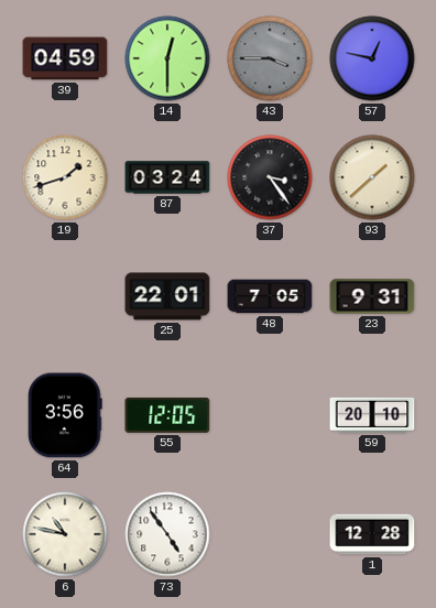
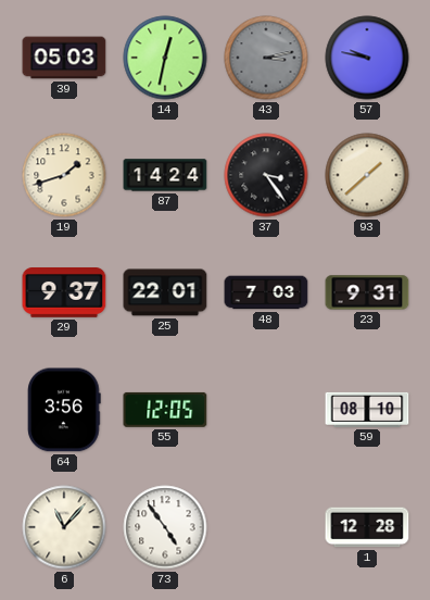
39: 04:59 -> 05:03
14: 12:30 -> 12:32
43: 3:45 -> 3:13
57: 12:47 -> 9:47
87: 03:24 -> 14:24
29: none -> 9:37
48: 7:05 -> 7:03
59: 20:10 -> 08:10
6: 10:47 -> 11:07
